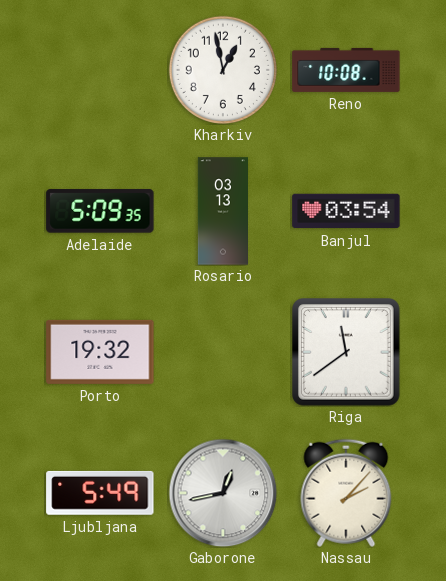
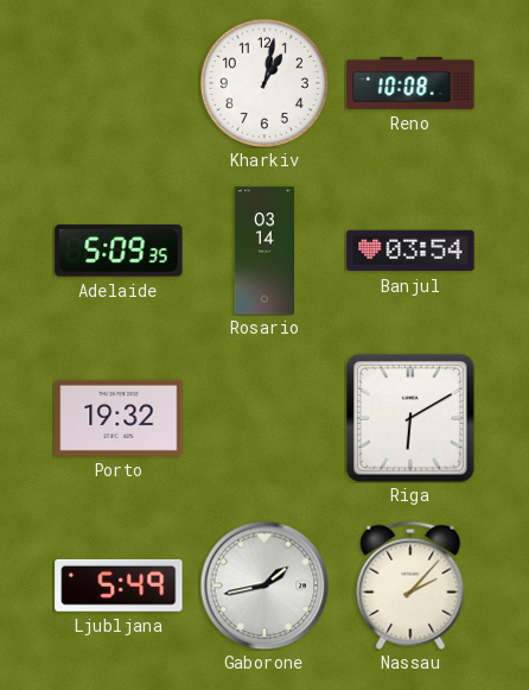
Kharkiv: 12:58 -> 1:02
Rosario: 03:13 -> 03:14
Riga: 11:39 -> 6:10
Gaborone: 12:43 -> 1:43
